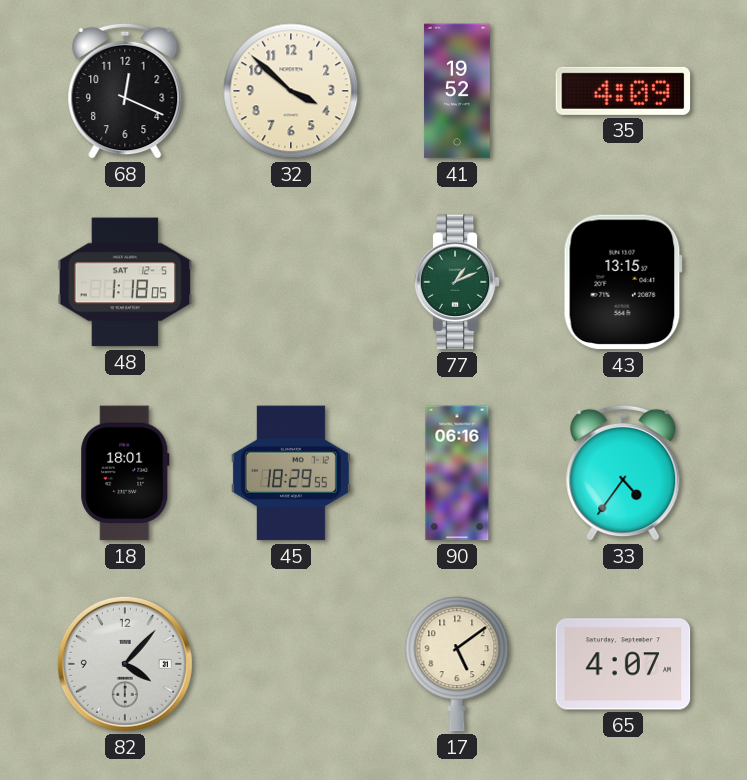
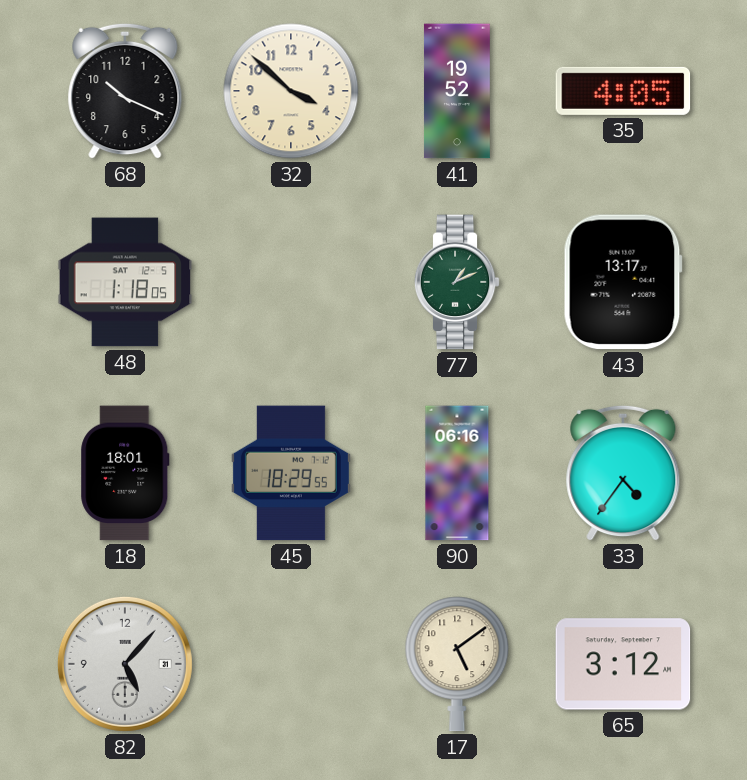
68: 12:19 -> 10:19
35: 4:09 -> 4:05
43: 13:15 -> 13:17
82: 4:07 -> 5:07
65: 4:07 -> 3:12
